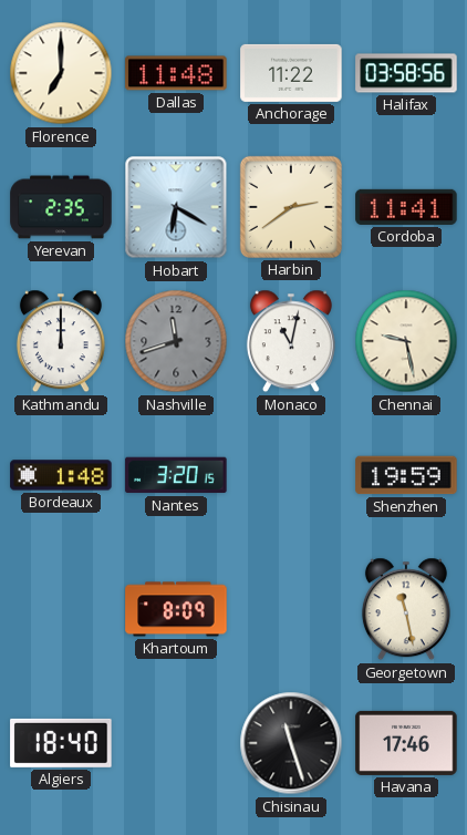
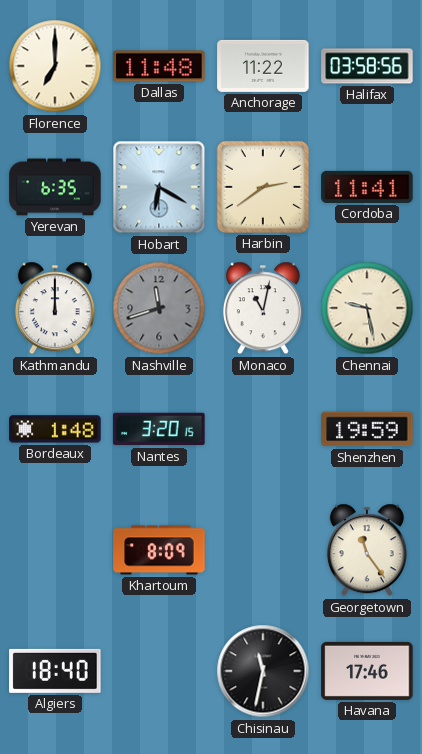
Yerevan: 2:35 -> 6:35
Georgetown: 11:28 -> 11:24
Chisinau: 11:27 -> 11:32
